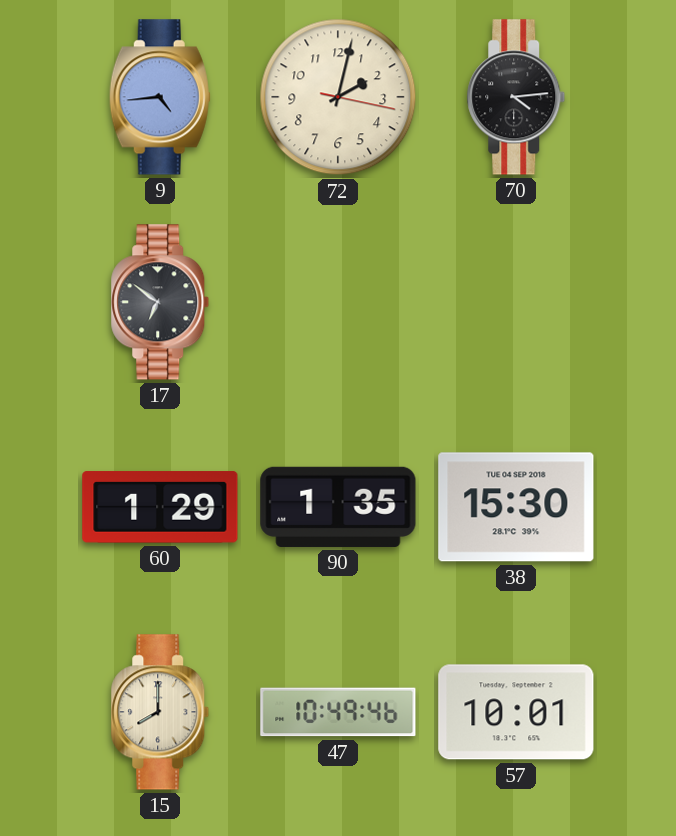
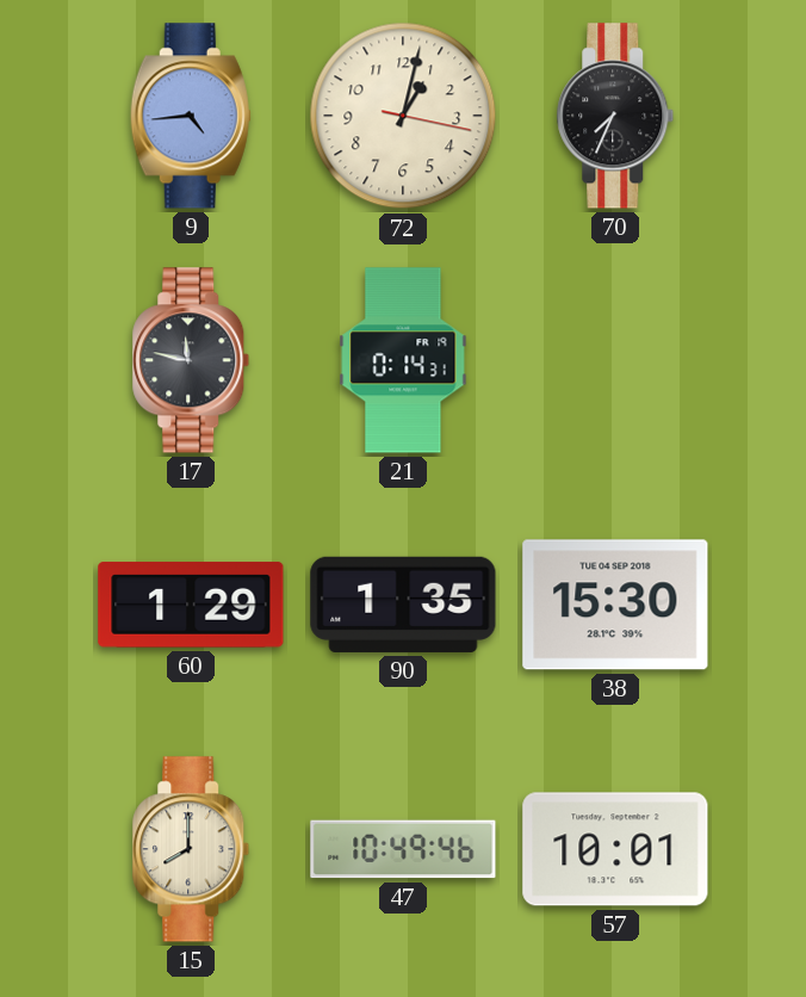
72: 2:02 -> 1:02
70: 4:14 -> 7:34
17: 6:51 -> 11:47
21: none -> 0:14
